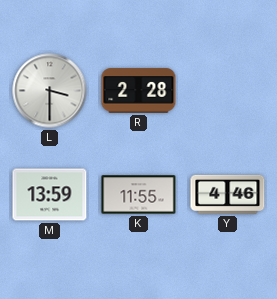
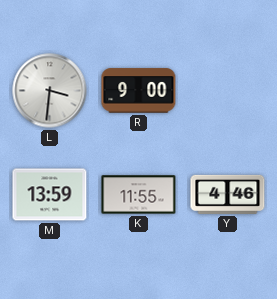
L: 3:30 -> 3:31
R: 2:28 -> 9:00
